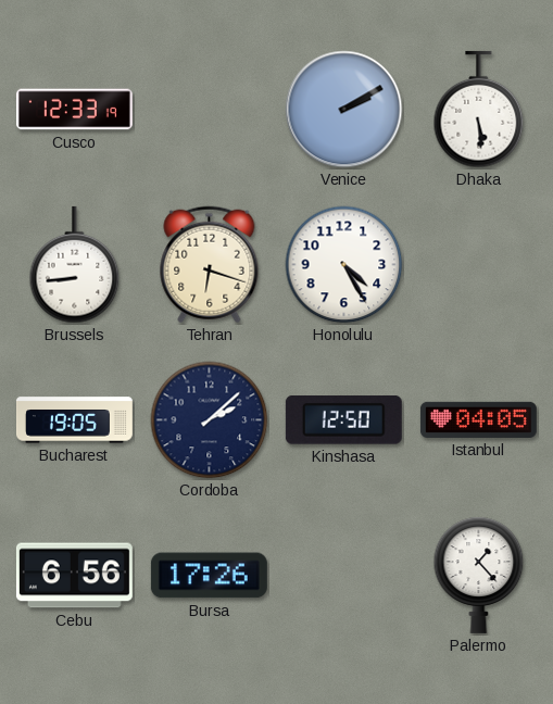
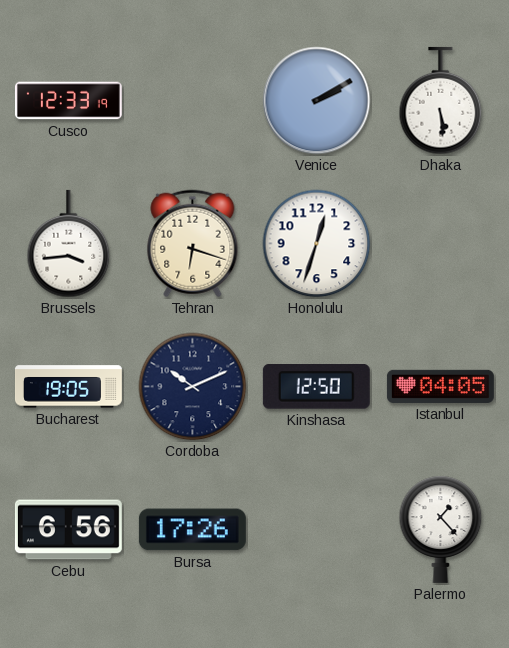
Brussels: 8:44 -> 3:44
Honolulu: 4:25 -> 12:33
Cordoba: 2:08 -> 10:11
